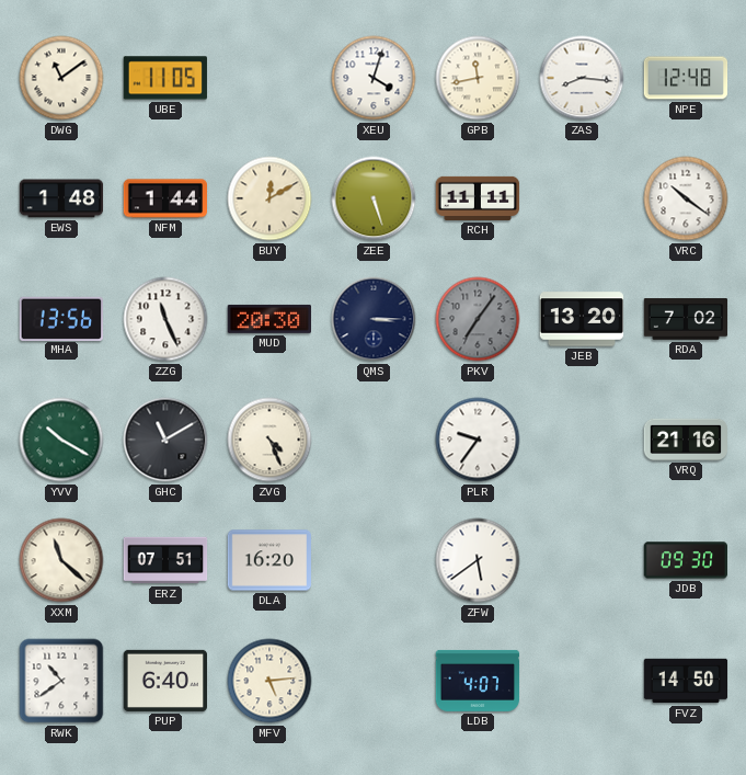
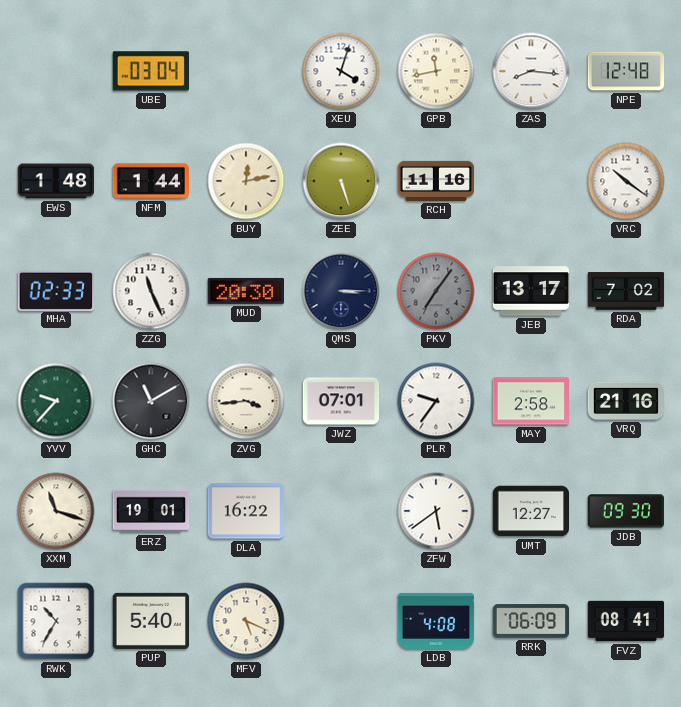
DWG: 11:09 -> none
UBE: 11:05 -> 03:04
BUY: 12:10 -> 12:13
RCH: 11:11 -> 11:16
MHA: 13:56 -> 02:33
JEB: 13:20 -> 13:17
YVV: 10:20 -> 9:37
ZVG: 4:26 -> 3:44
JWZ: none -> 07:01
MAY: none -> 2:58
XXM: 11:22 -> 11:18
ERZ: 07:51 -> 19:01
DLA: 16:20 -> 16:22
UMT: none -> 12:27
RWK: 10:39 -> 10:35
PUP: 6:40 -> 5:40
MFV: 5:14 -> 5:19
LDB: 4:07 -> 4:08
RRK: none -> 06:09
FVZ: 14:50 -> 08:41
